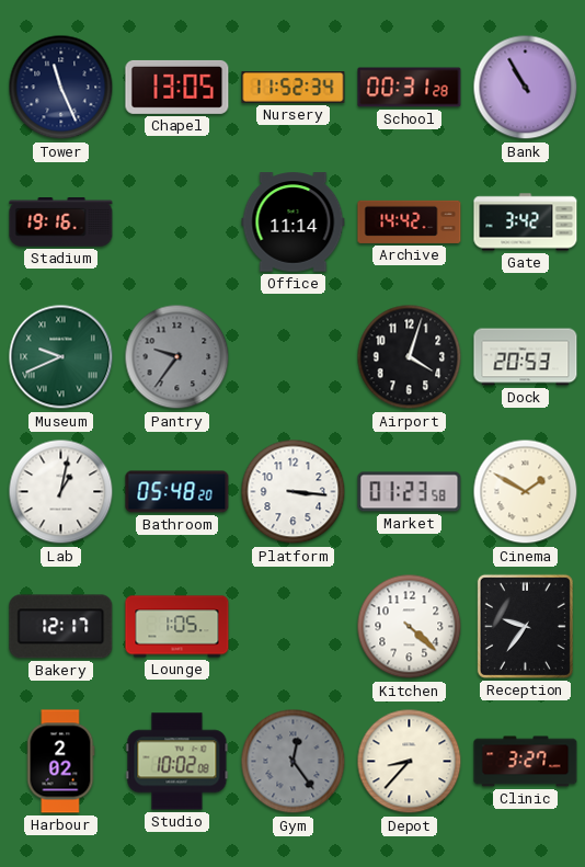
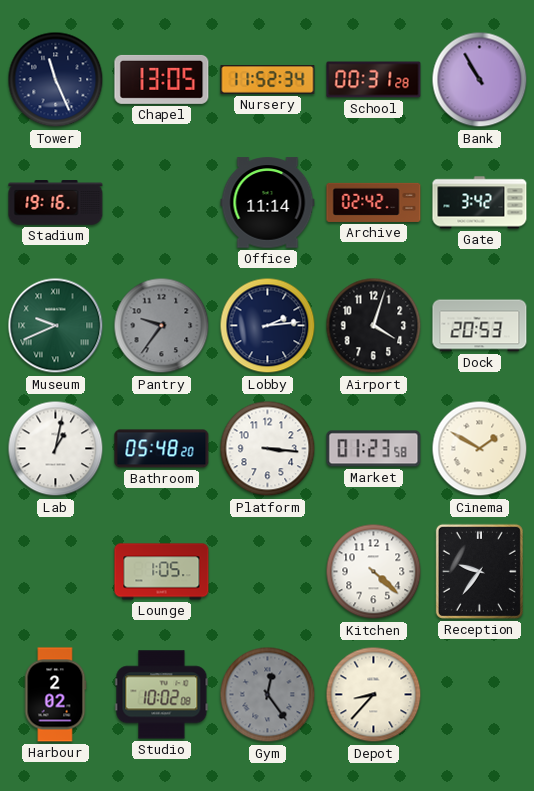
Archive: 14:42 -> 02:42
Lobby: none -> 2:14
Bakery: 12:17 -> none
Clinic: 3:27 -> none
